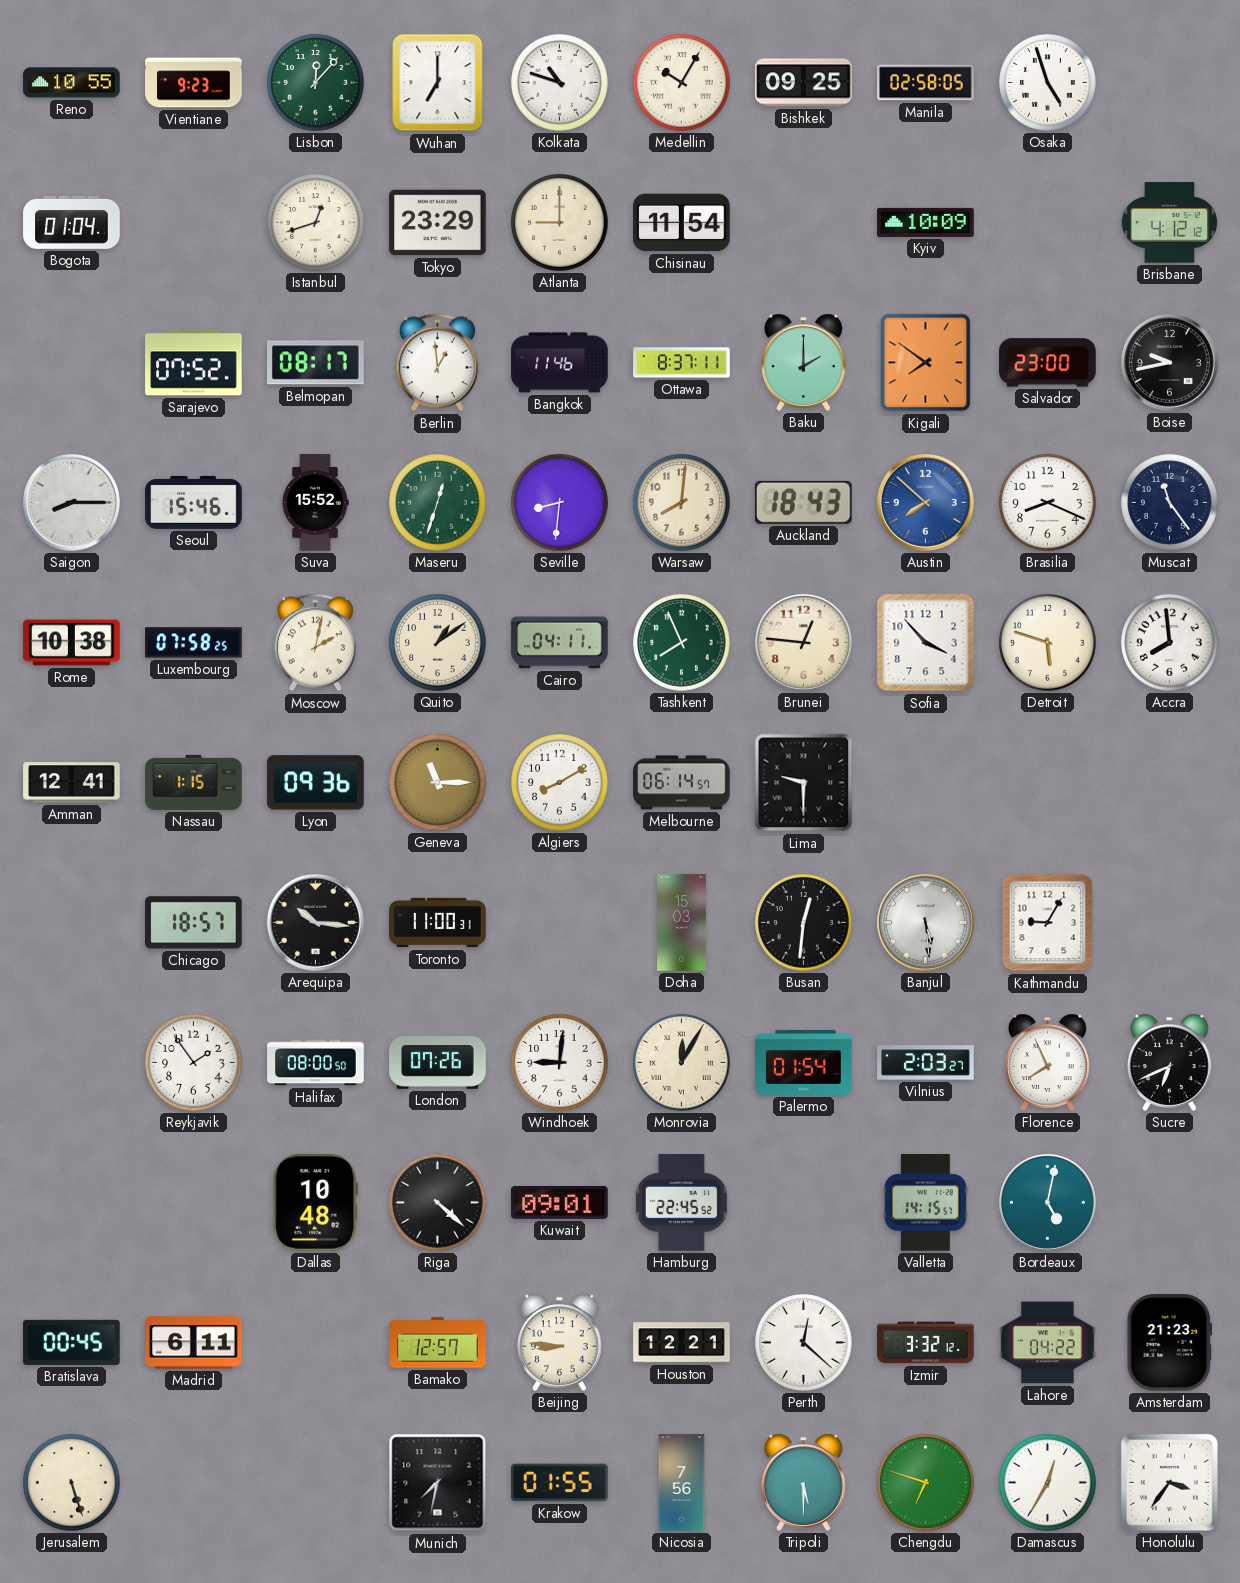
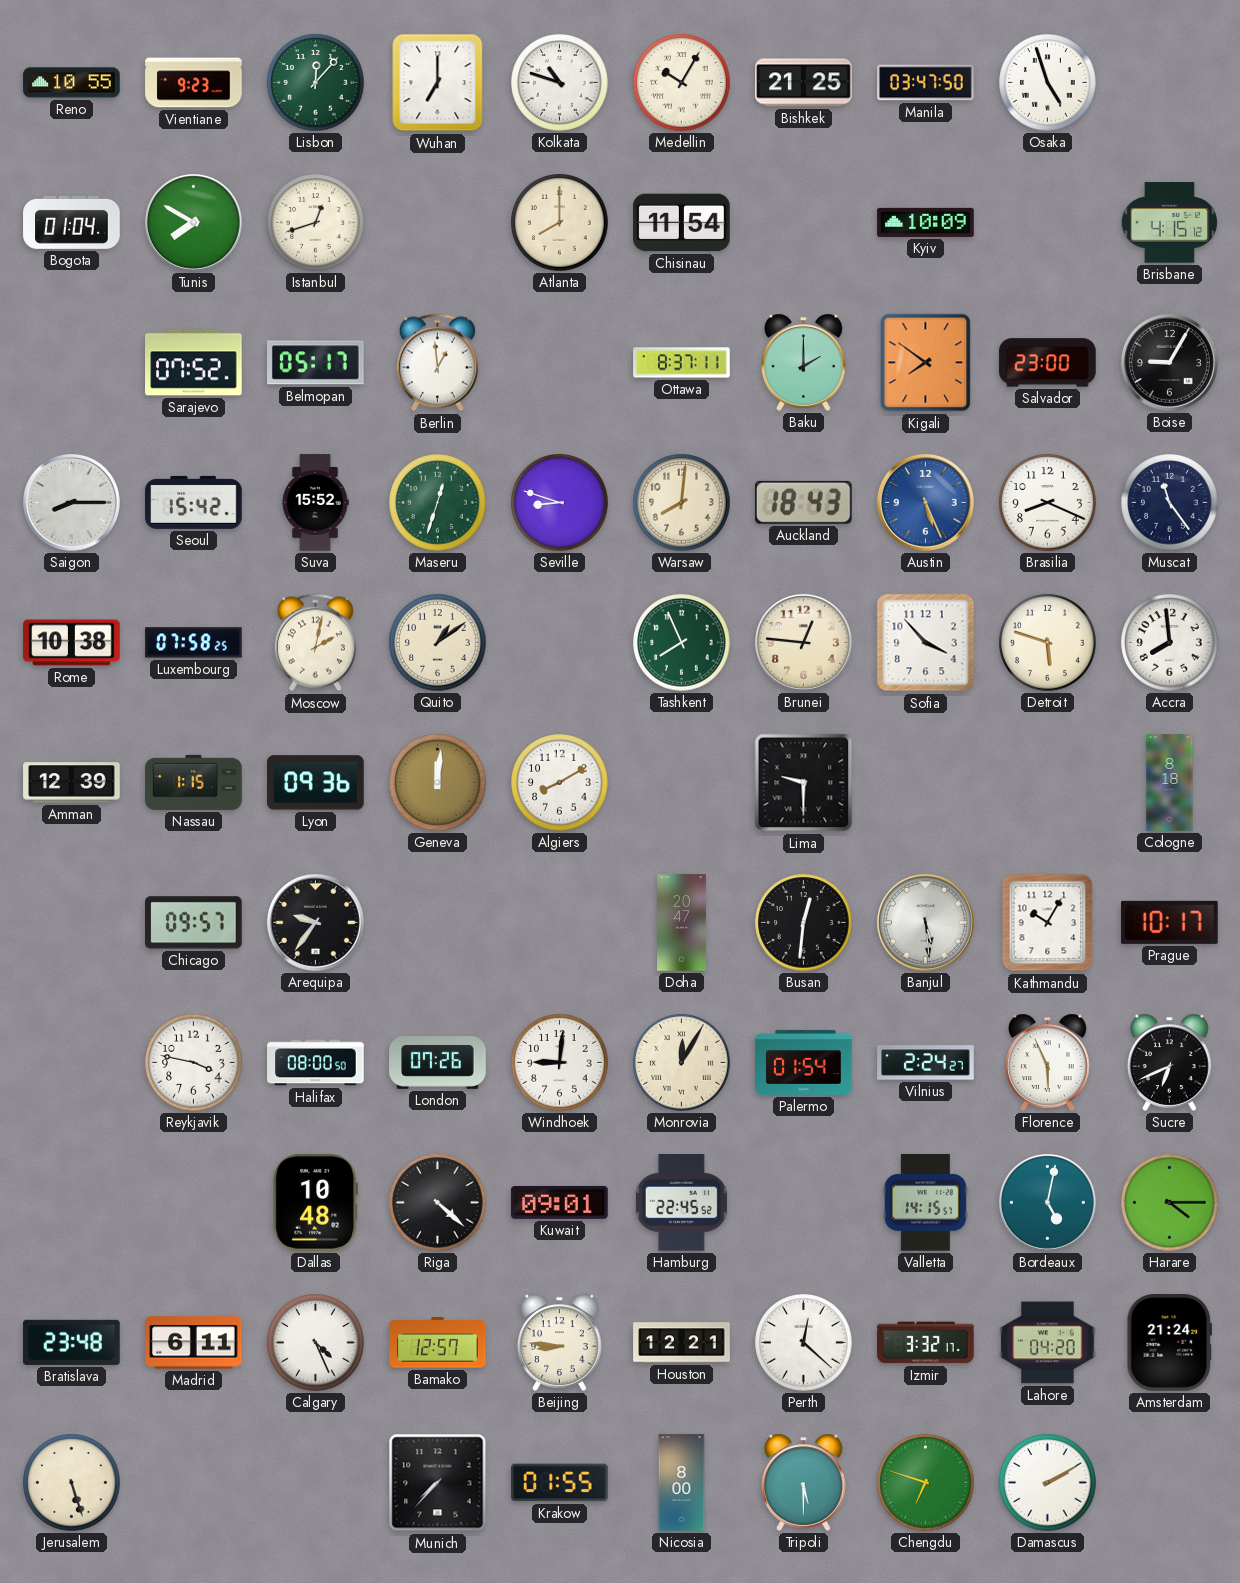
Bishkek: 09:25 -> 21:25
Manila: 02:58 -> 03:47
Tunis: none -> 7:50
Tokyo: 23:29 -> none
Atlanta: 9:00 -> 8:00
Brisbane: 4:12 -> 4:15
Belmopan: 08:17 -> 05:17
Bangkok: 11:46 -> none
Boise: 9:43 -> 9:05
Seoul: 15:46 -> 15:42
Seville: 8:31 -> 8:48
Austin: 7:52 -> 5:26
Cairo: 04:11 -> none
Amman: 12:41 -> 12:39
Geneva: 11:15 -> 12:01
Melbourne: 06:14 -> none
Cologne: none -> 8:18
Chicago: 18:57 -> 09:57
Arequipa: 10:16 -> 9:36
Toronto: 11:00 -> none
Doha: 15:03 -> 20:47
Kathmandu: 9:05 -> 10:05
Prague: none -> 10:17
Reykjavik: 1:54 -> 3:47
Vilnius: 2:03 -> 2:24
Florence: 7:56 -> 5:56
Harare: none -> 4:15
Bratislava: 00:45 -> 23:48
Calgary: none -> 4:26
Izmir: 3:32:12 -> 3:32:17
Lahore: 04:22 -> 04:20
Amsterdam: 21:23 -> 21:24
Munich: 7:32 -> 7:37
Nicosia: 7:56 -> 8:00
Damascus: 12:35 -> 2:10
Honolulu: 3:36 -> none
